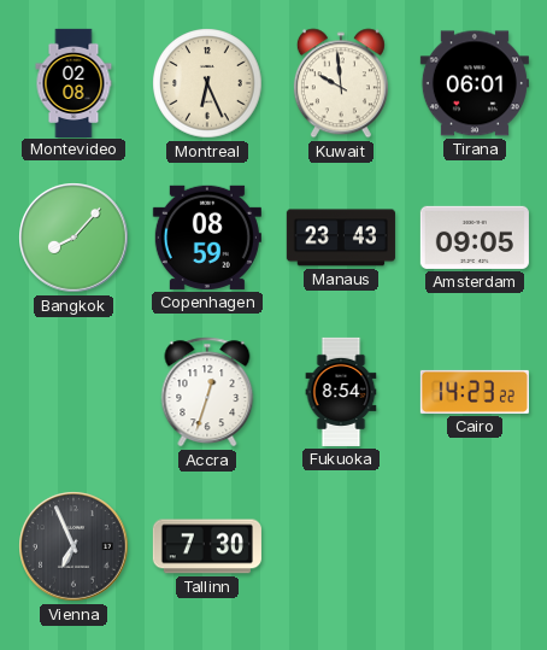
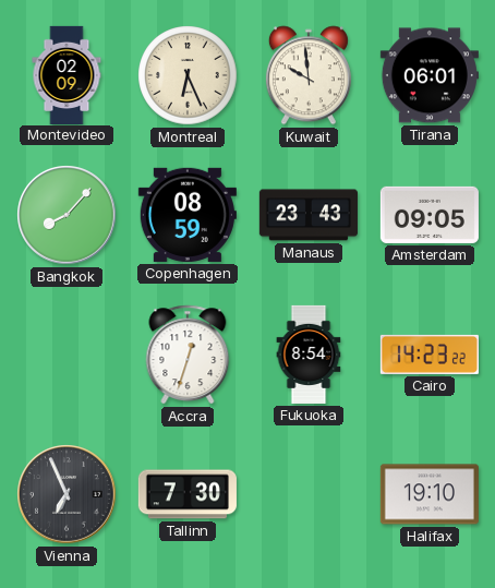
Montevideo: 02:08 -> 02:09
Halifax: none -> 19:10
